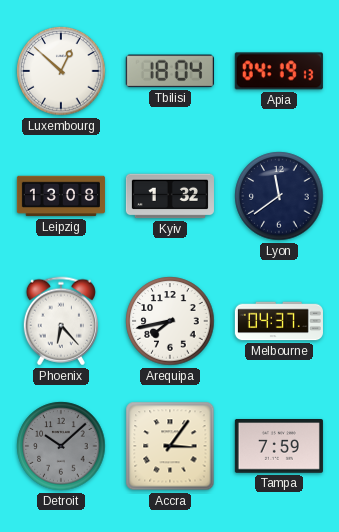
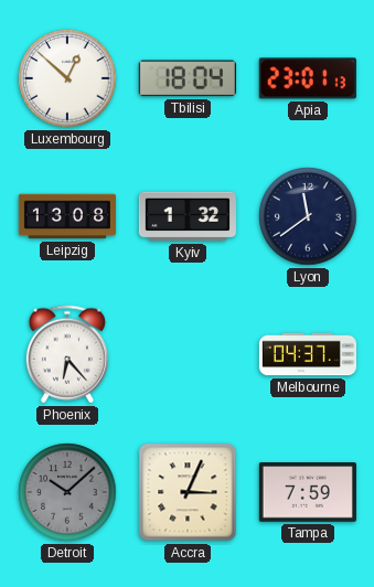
Apia: 04:19 -> 23:01
Arequipa: 7:43 -> none
Accra: 3:06 -> 3:04
